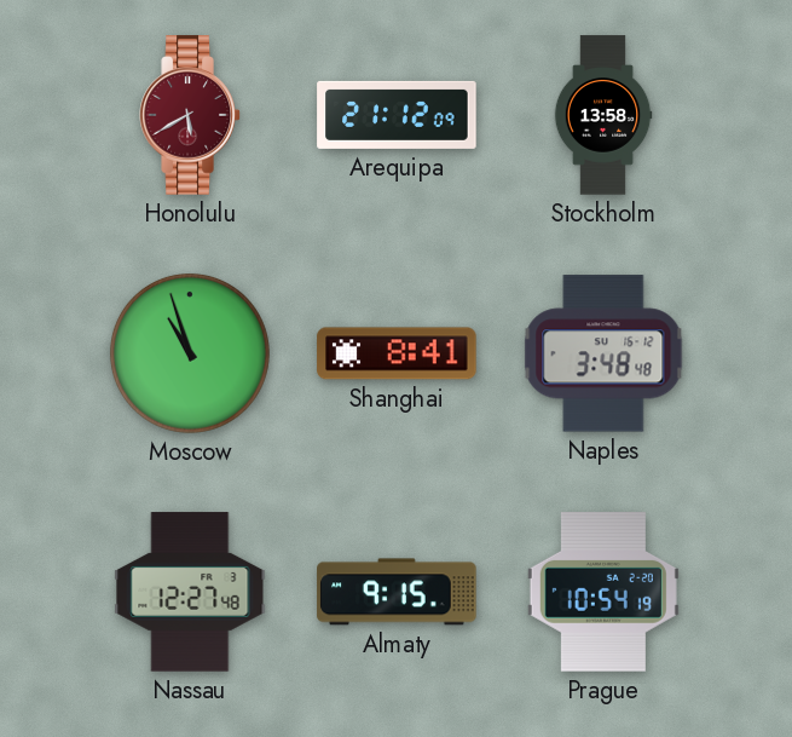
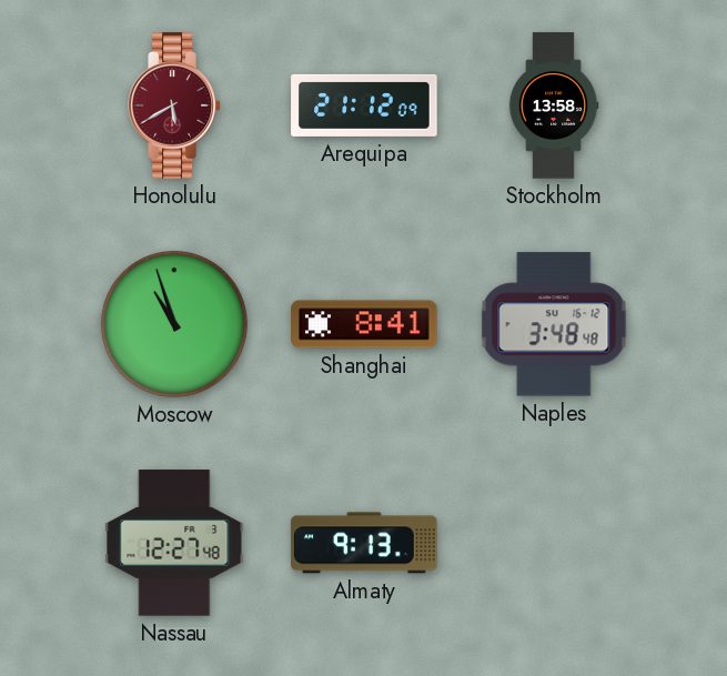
Almaty: 9:15 -> 9:13
Prague: 10:54 -> none
